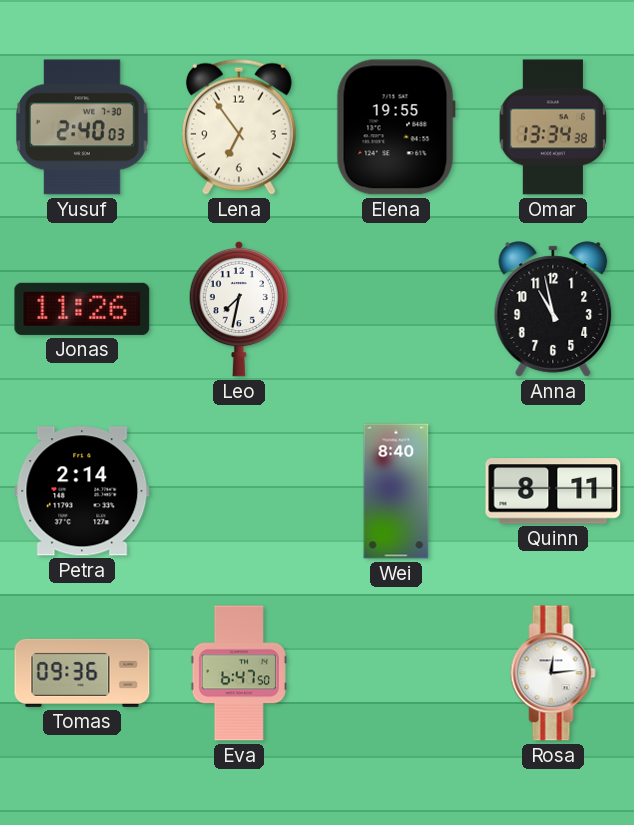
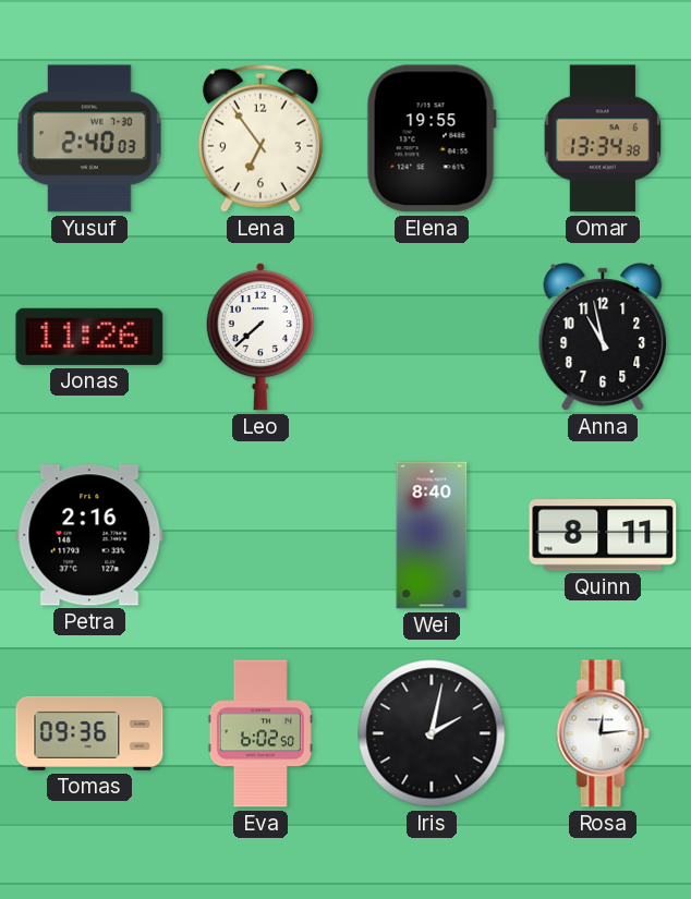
Leo: 7:32 -> 7:38
Petra: 2:14 -> 2:16
Eva: 6:47 -> 6:02
Iris: none -> 2:02
